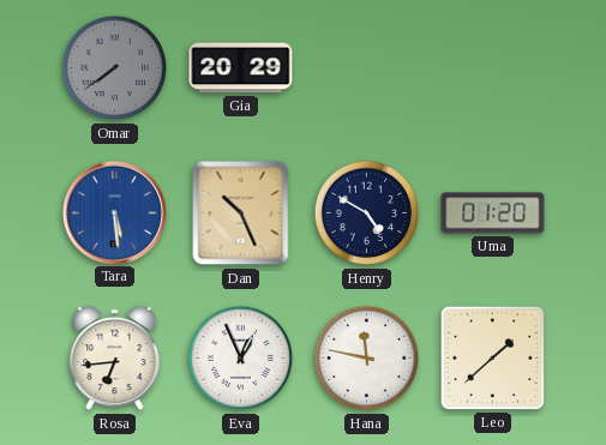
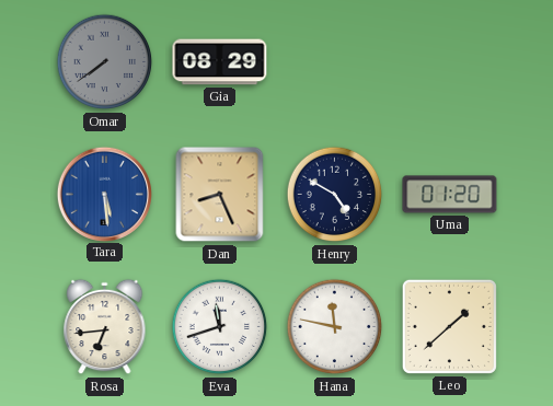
Gia: 20:29 -> 08:29
Dan: 10:26 -> 8:26
Eva: 12:56 -> 11:42
